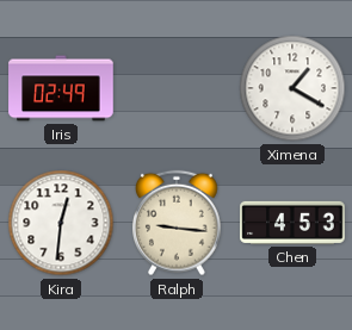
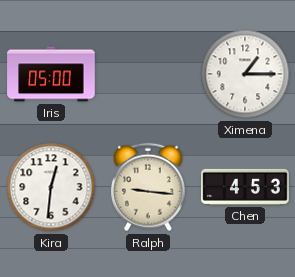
Iris: 02:49 -> 05:00
Ximena: 1:20 -> 1:15
